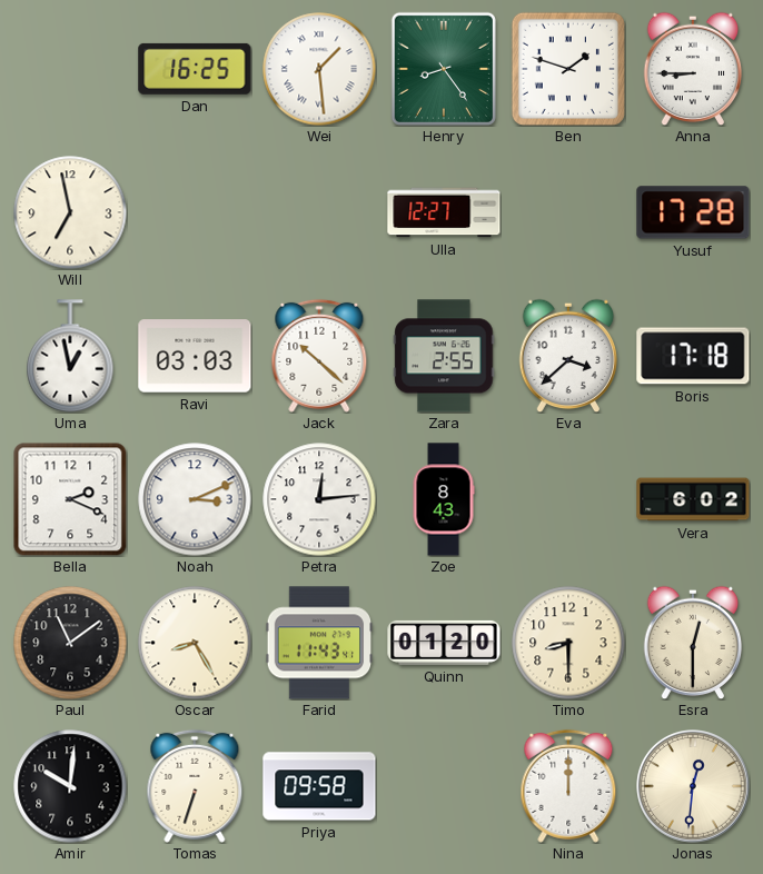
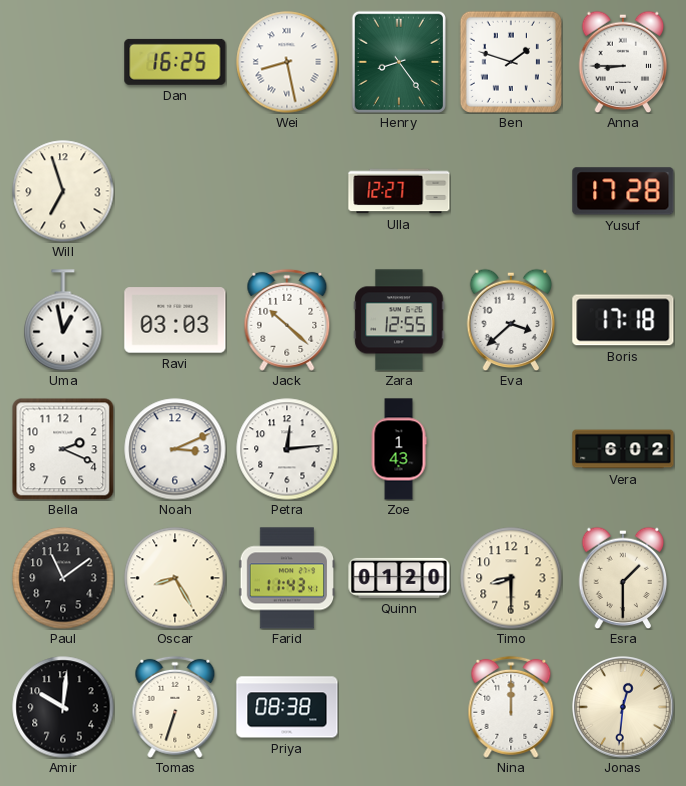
Wei: 1:29 -> 8:28
Will: 6:58 -> 6:57
Zara: 2:55 -> 12:55
Zoe: 8:43 -> 1:43
Esra: 12:30 -> 1:30
Priya: 09:58 -> 08:38
